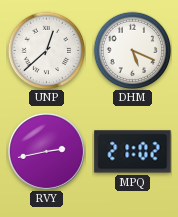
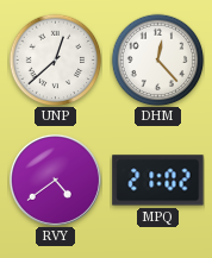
DHM: 5:19 -> 12:23
RVY: 2:43 -> 4:39
